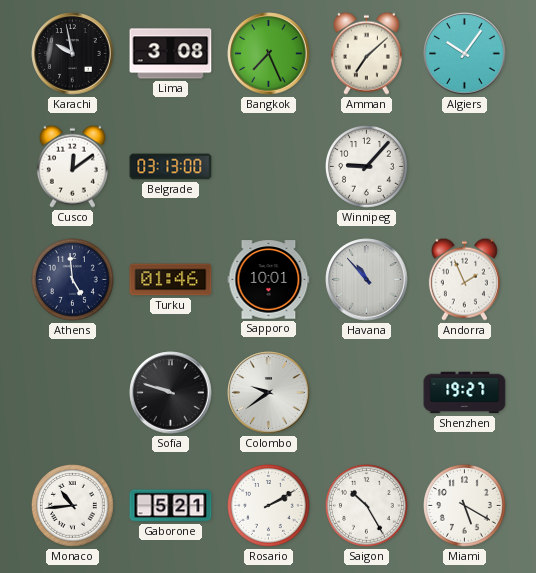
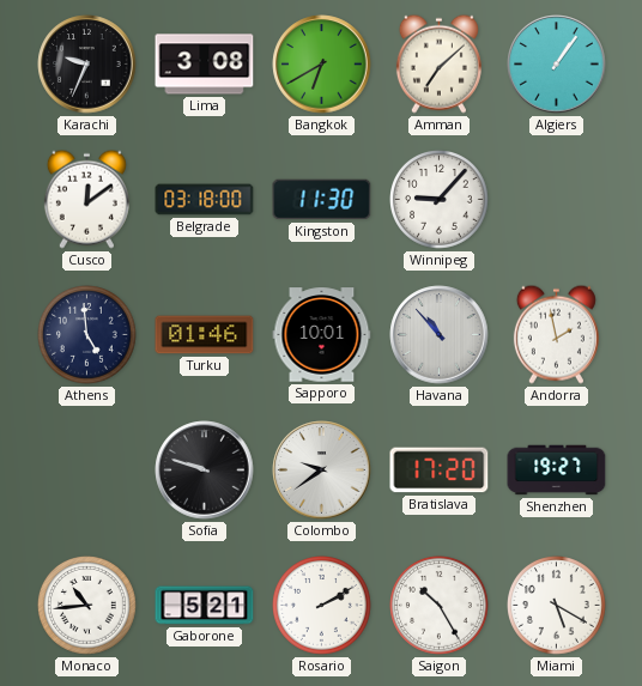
Karachi: 9:58 -> 9:34
Bangkok: 7:26 -> 6:40
Algiers: 10:06 -> 1:06
Belgrade: 03:13 -> 03:18
Kingston: none -> 11:30
Andorra: 1:56 -> 1:58
Bratislava: none -> 17:20
